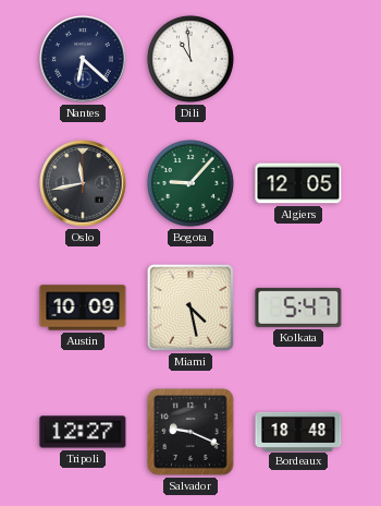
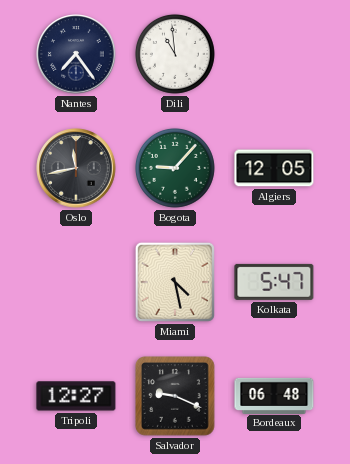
Nantes: 6:22 -> 7:24
Austin: 10:09 -> none
Bordeaux: 18:48 -> 06:48
